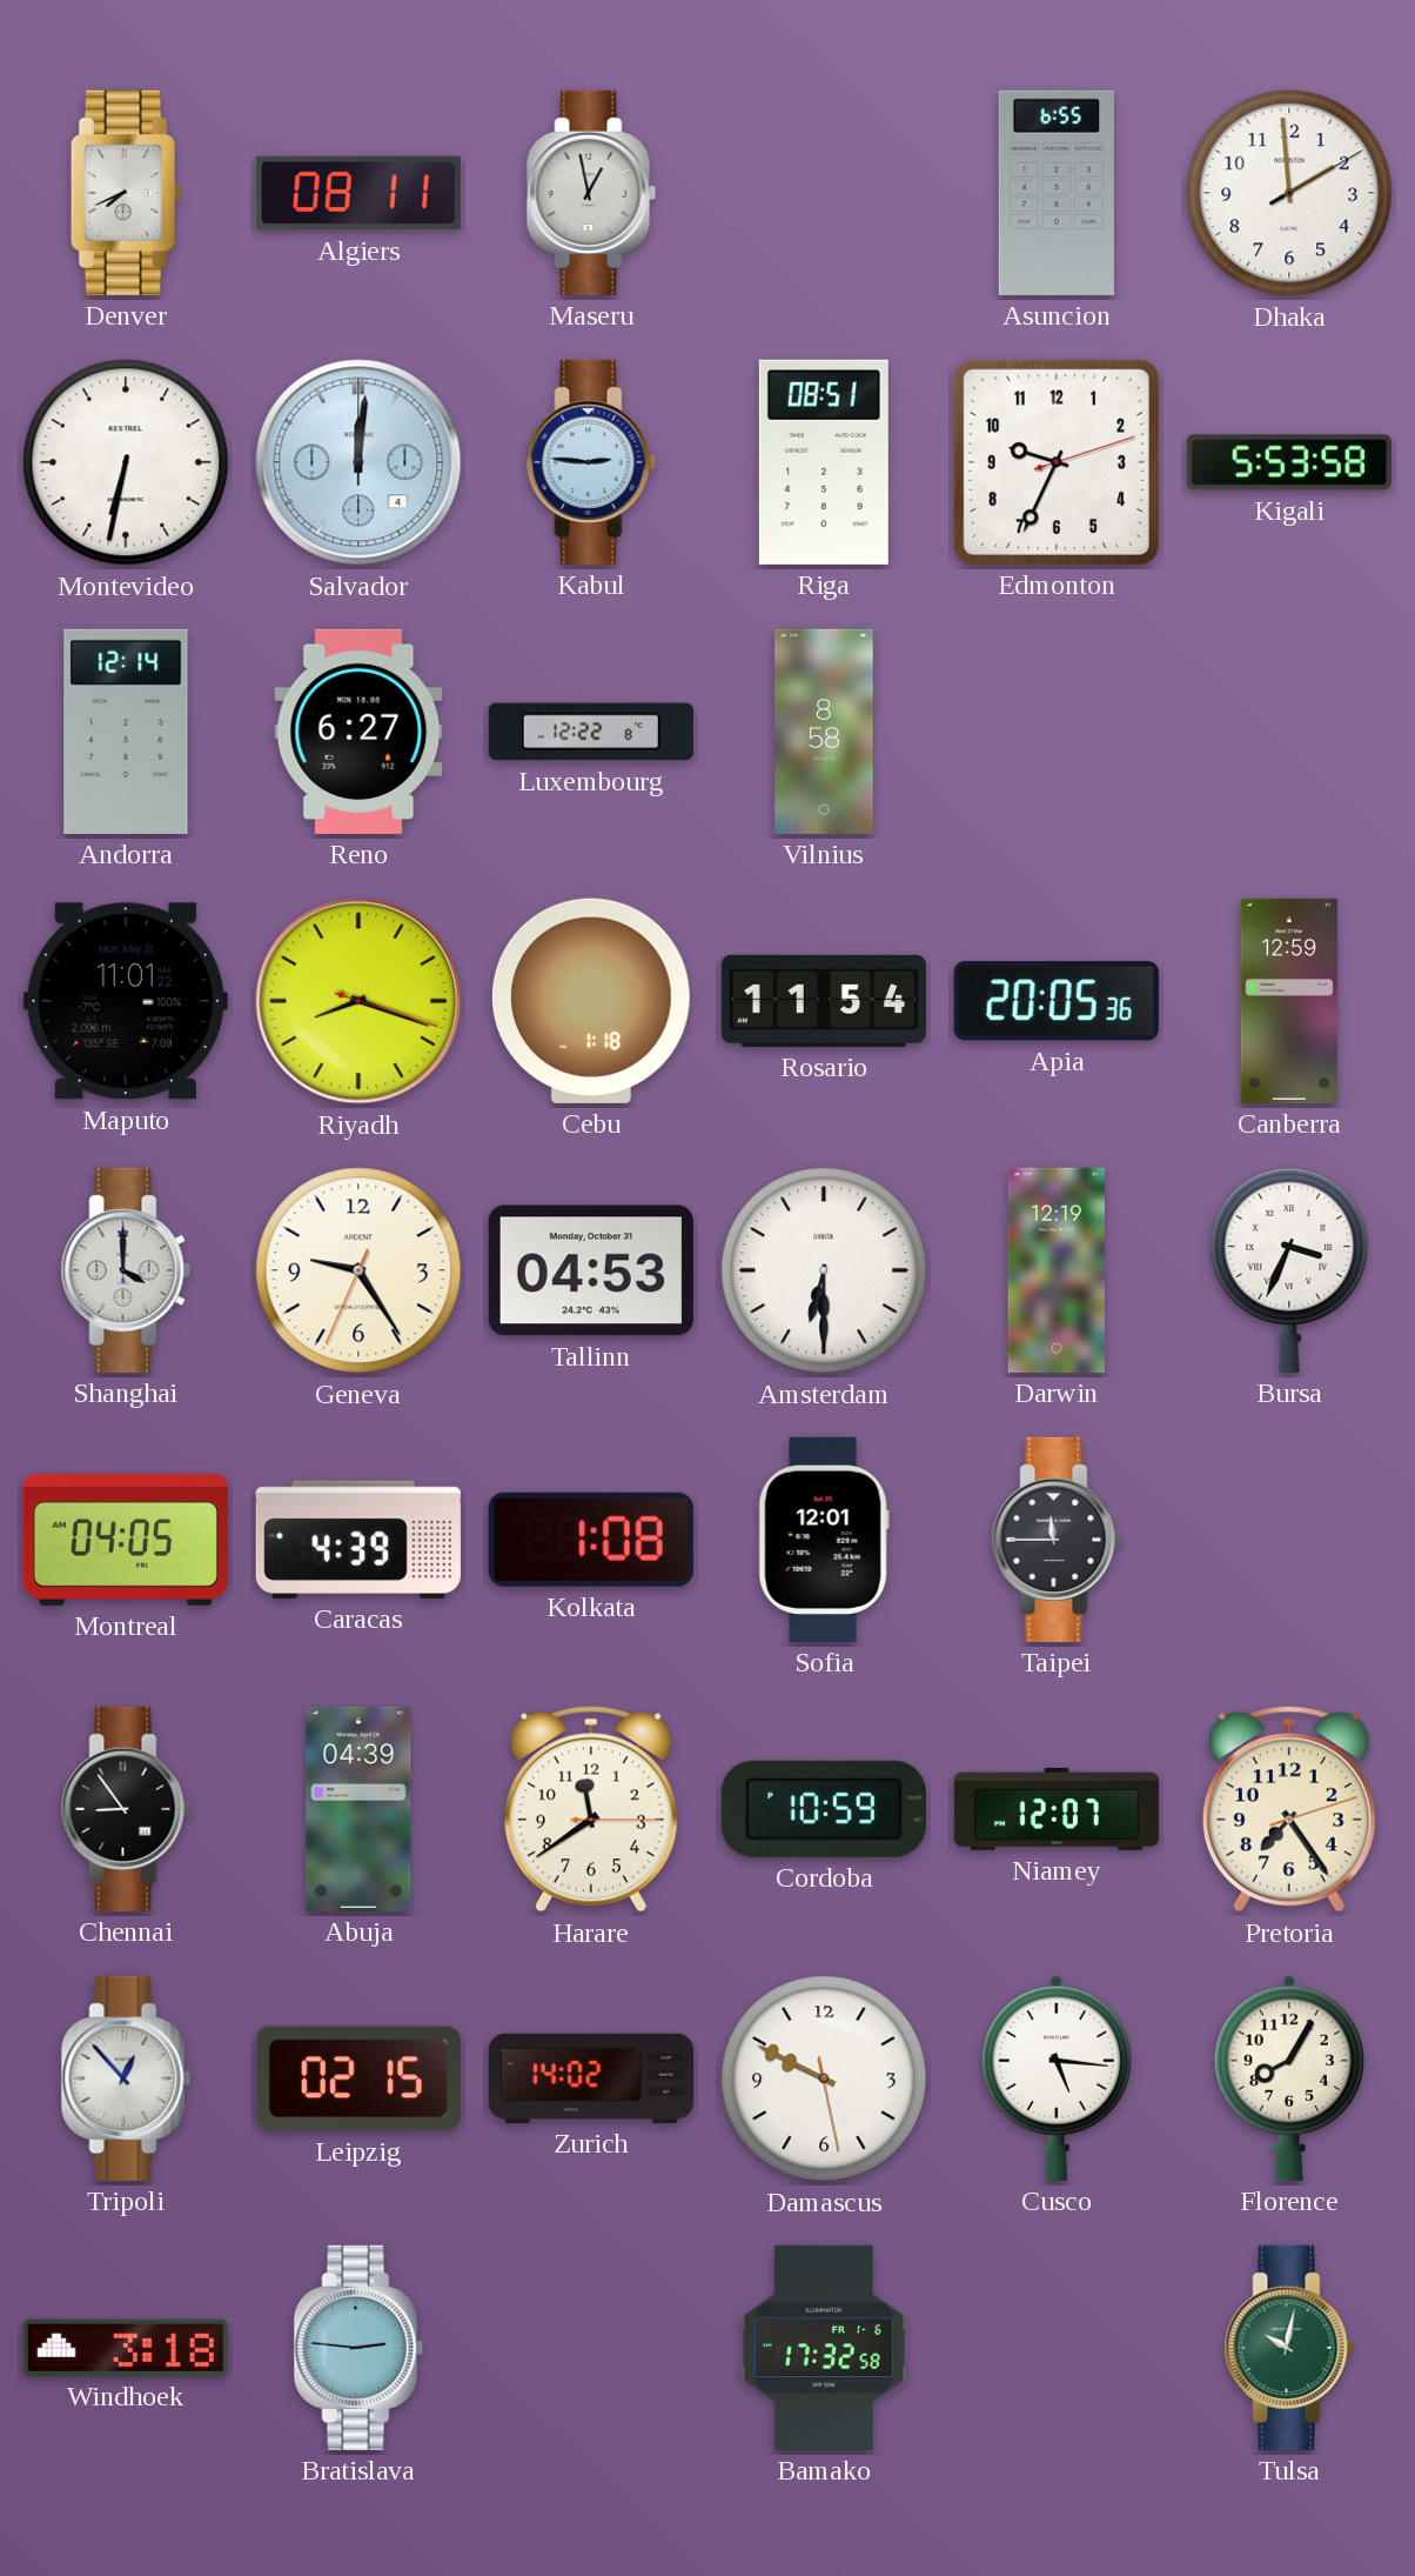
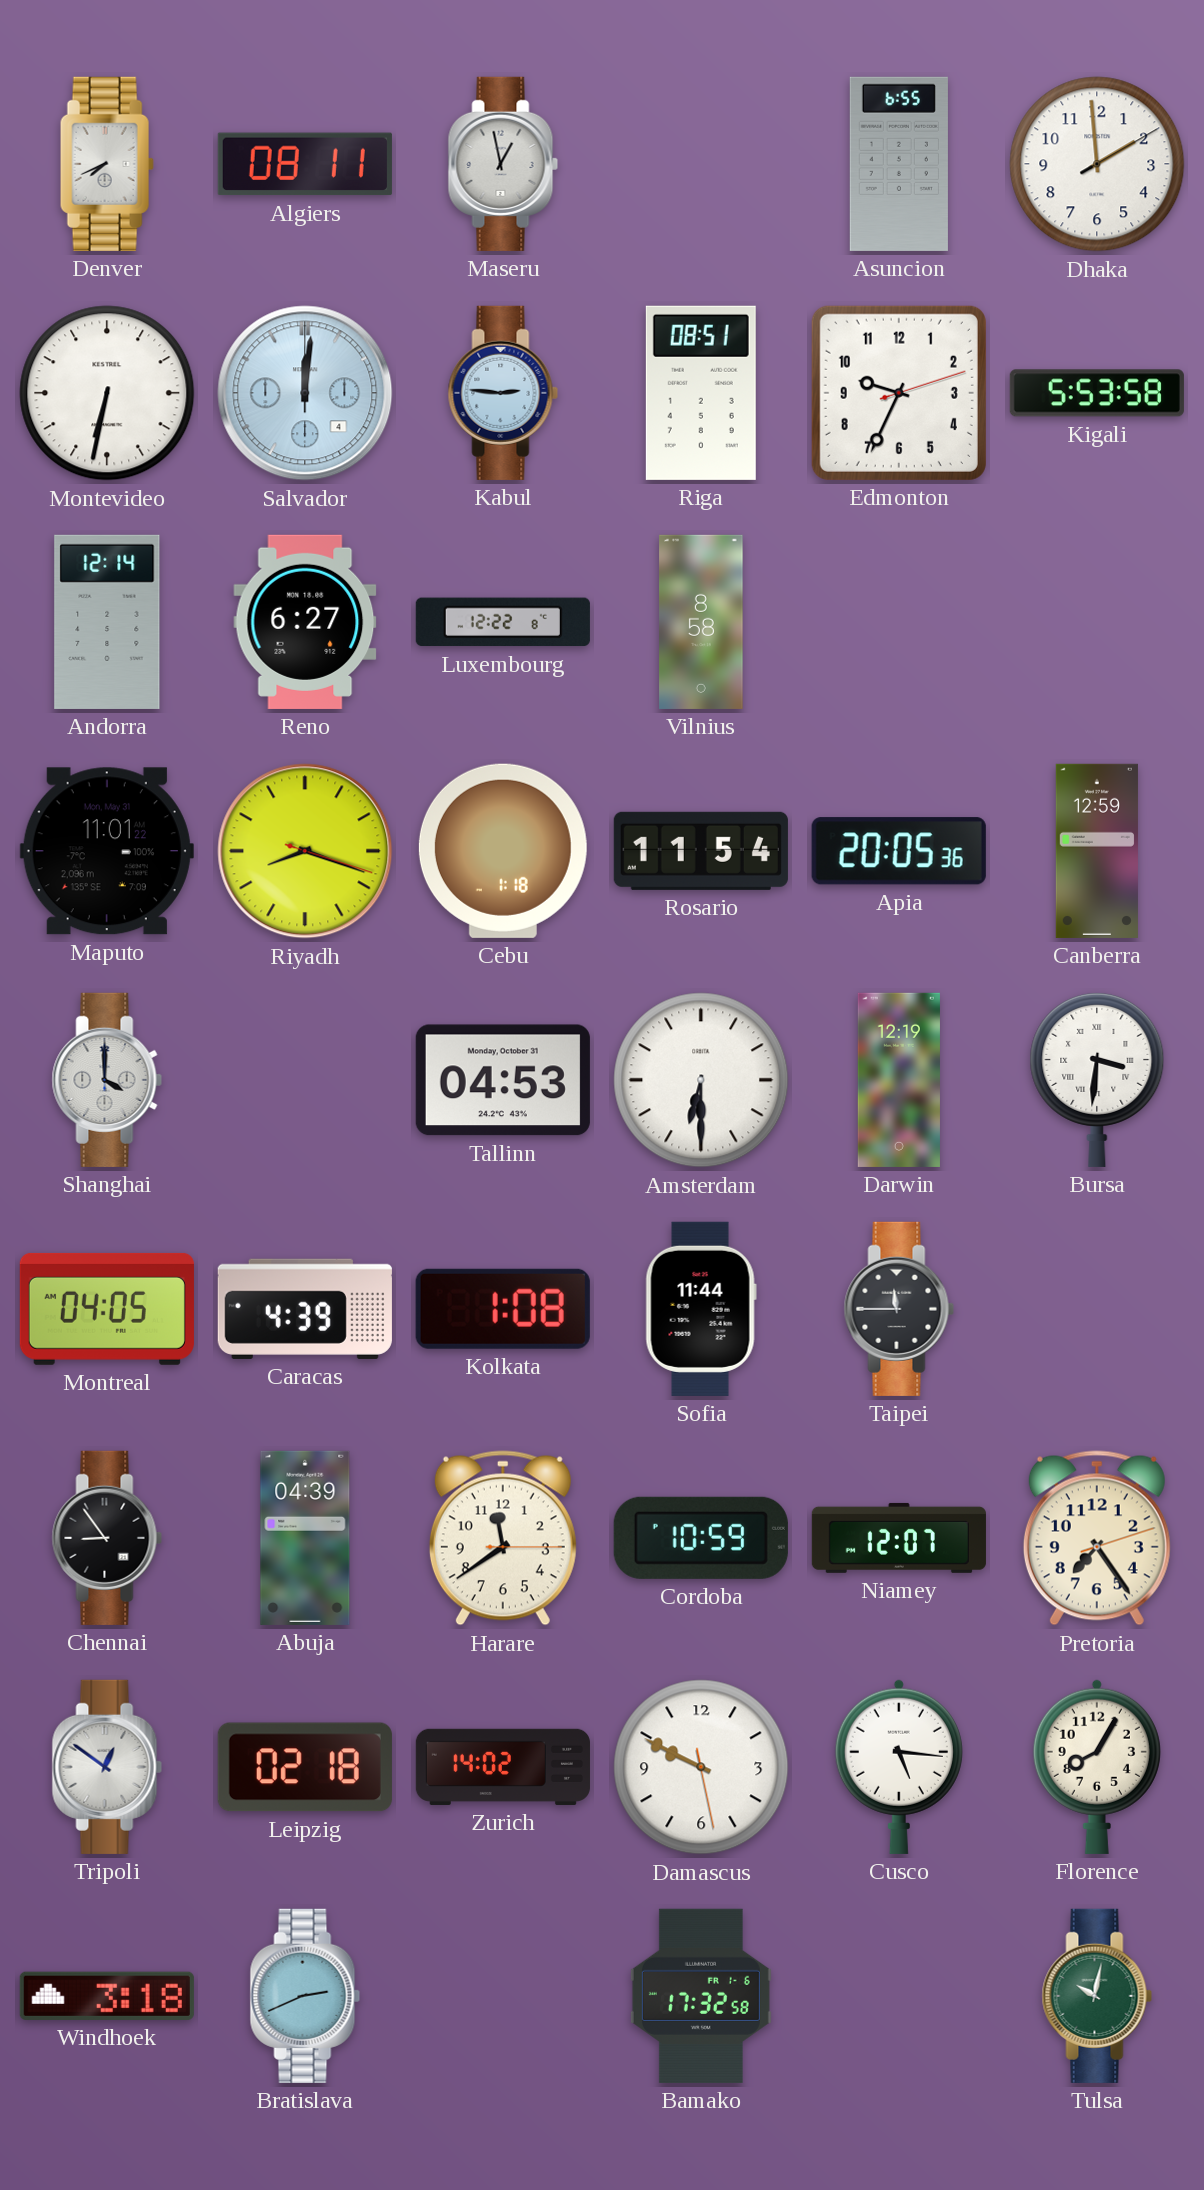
Geneva: 9:24 -> none
Bursa: 3:34 -> 3:31
Sofia: 12:01 -> 11:44
Tripoli: 12:53 -> 12:51
Leipzig: 02:15 -> 02:18
Bratislava: 2:46 -> 2:41
